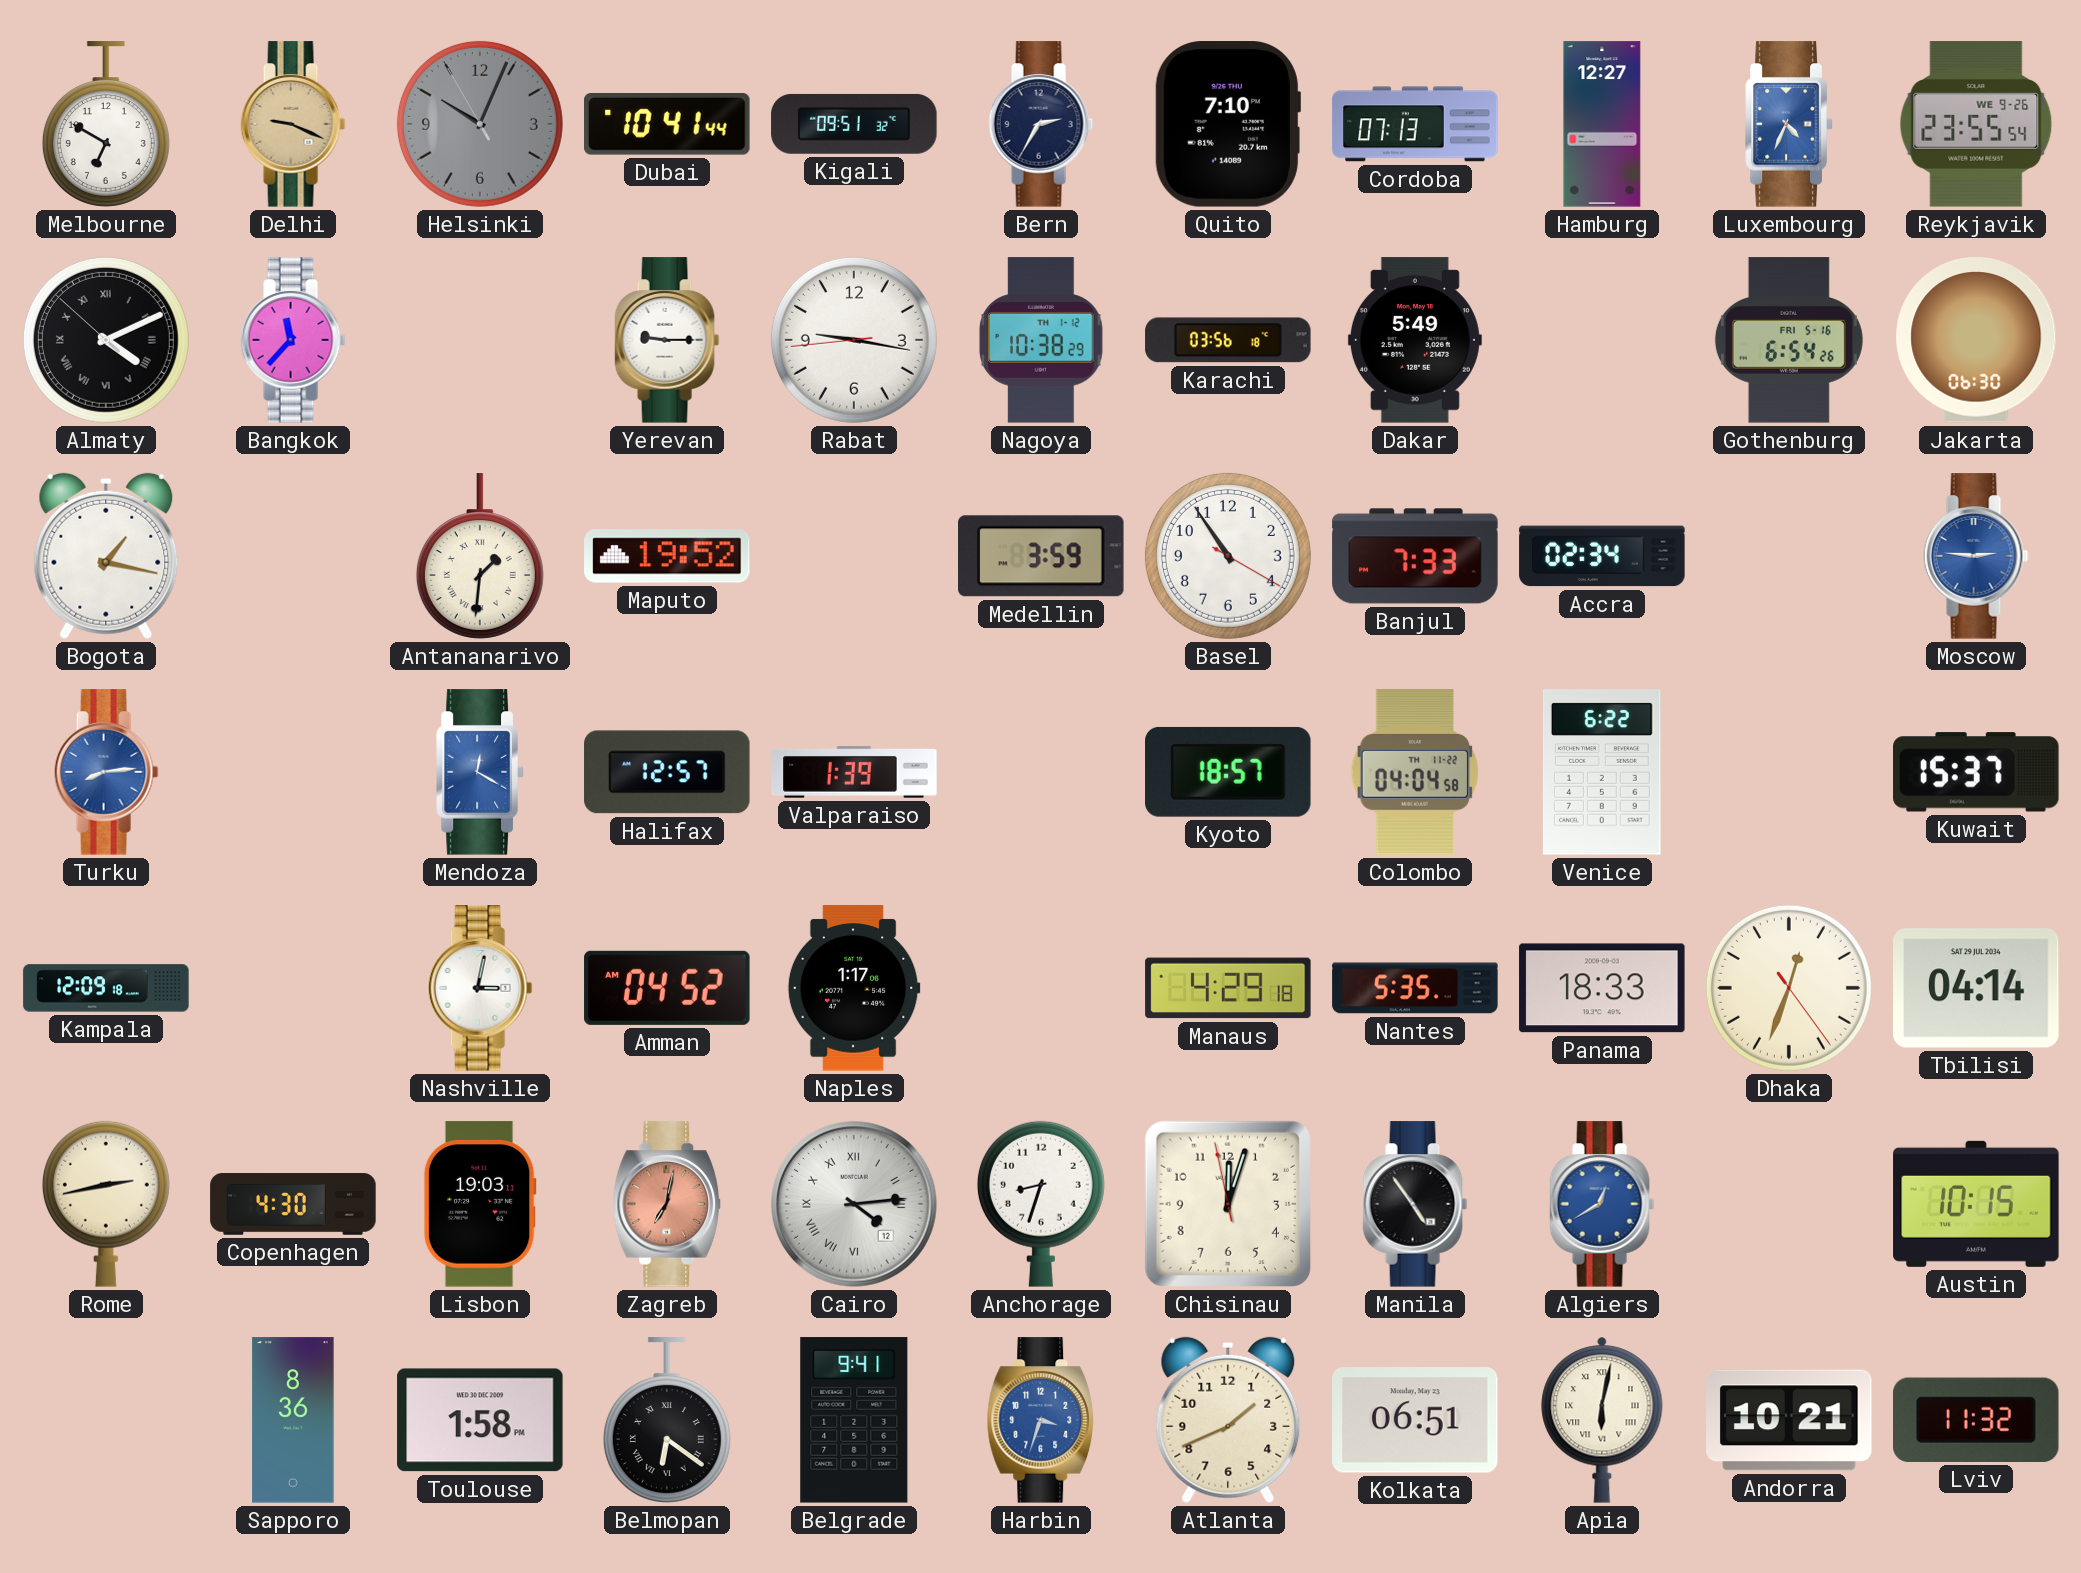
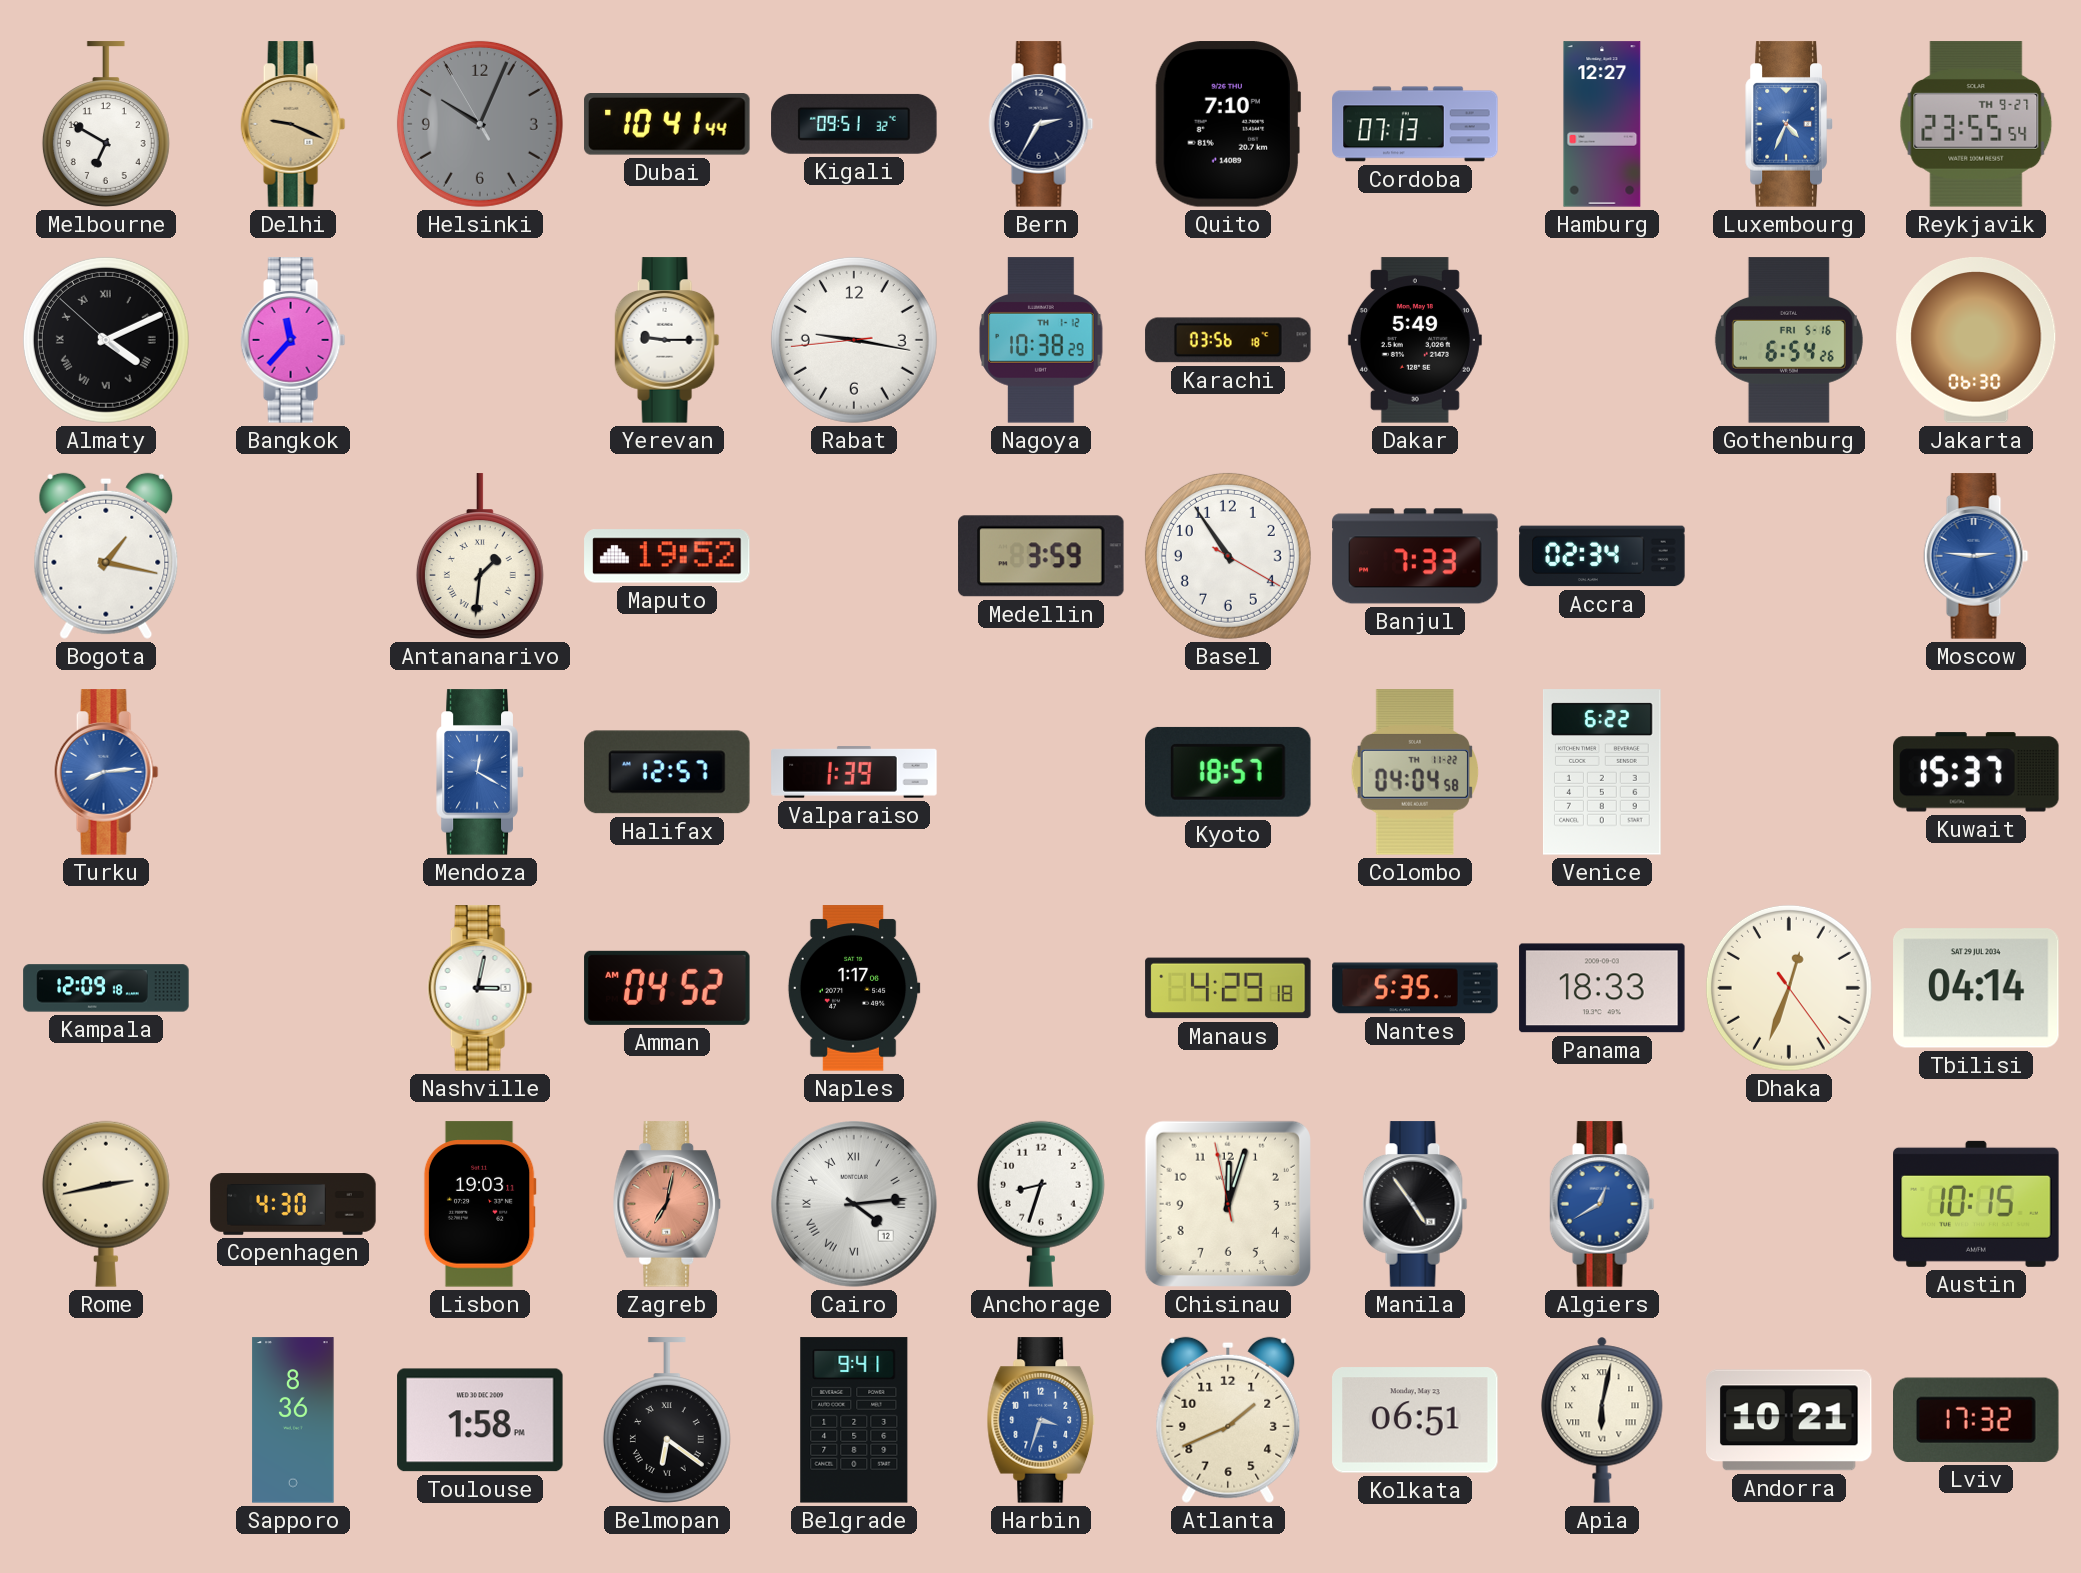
Reykjavik date: WE 9-26 -> TH 9-27
Lviv: 11:32 -> 17:32
